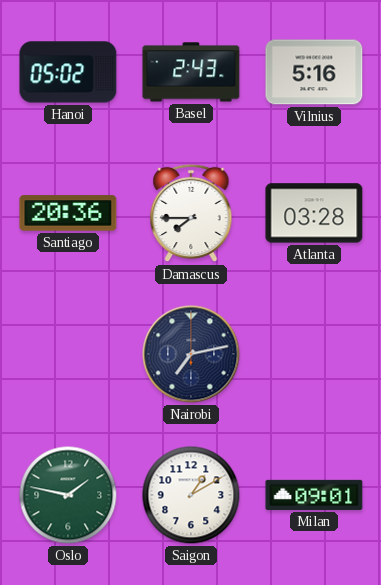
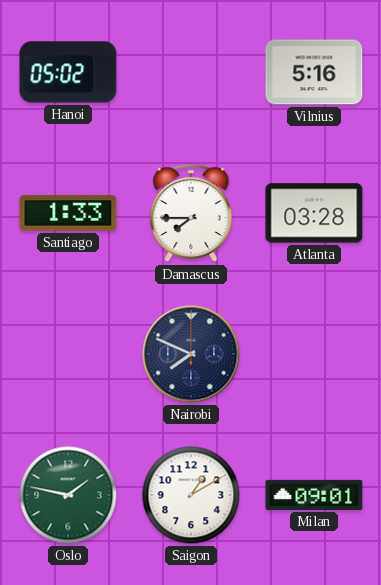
Basel: 2:43 -> none
Santiago: 20:36 -> 1:33
Nairobi: 7:13 -> 7:49
